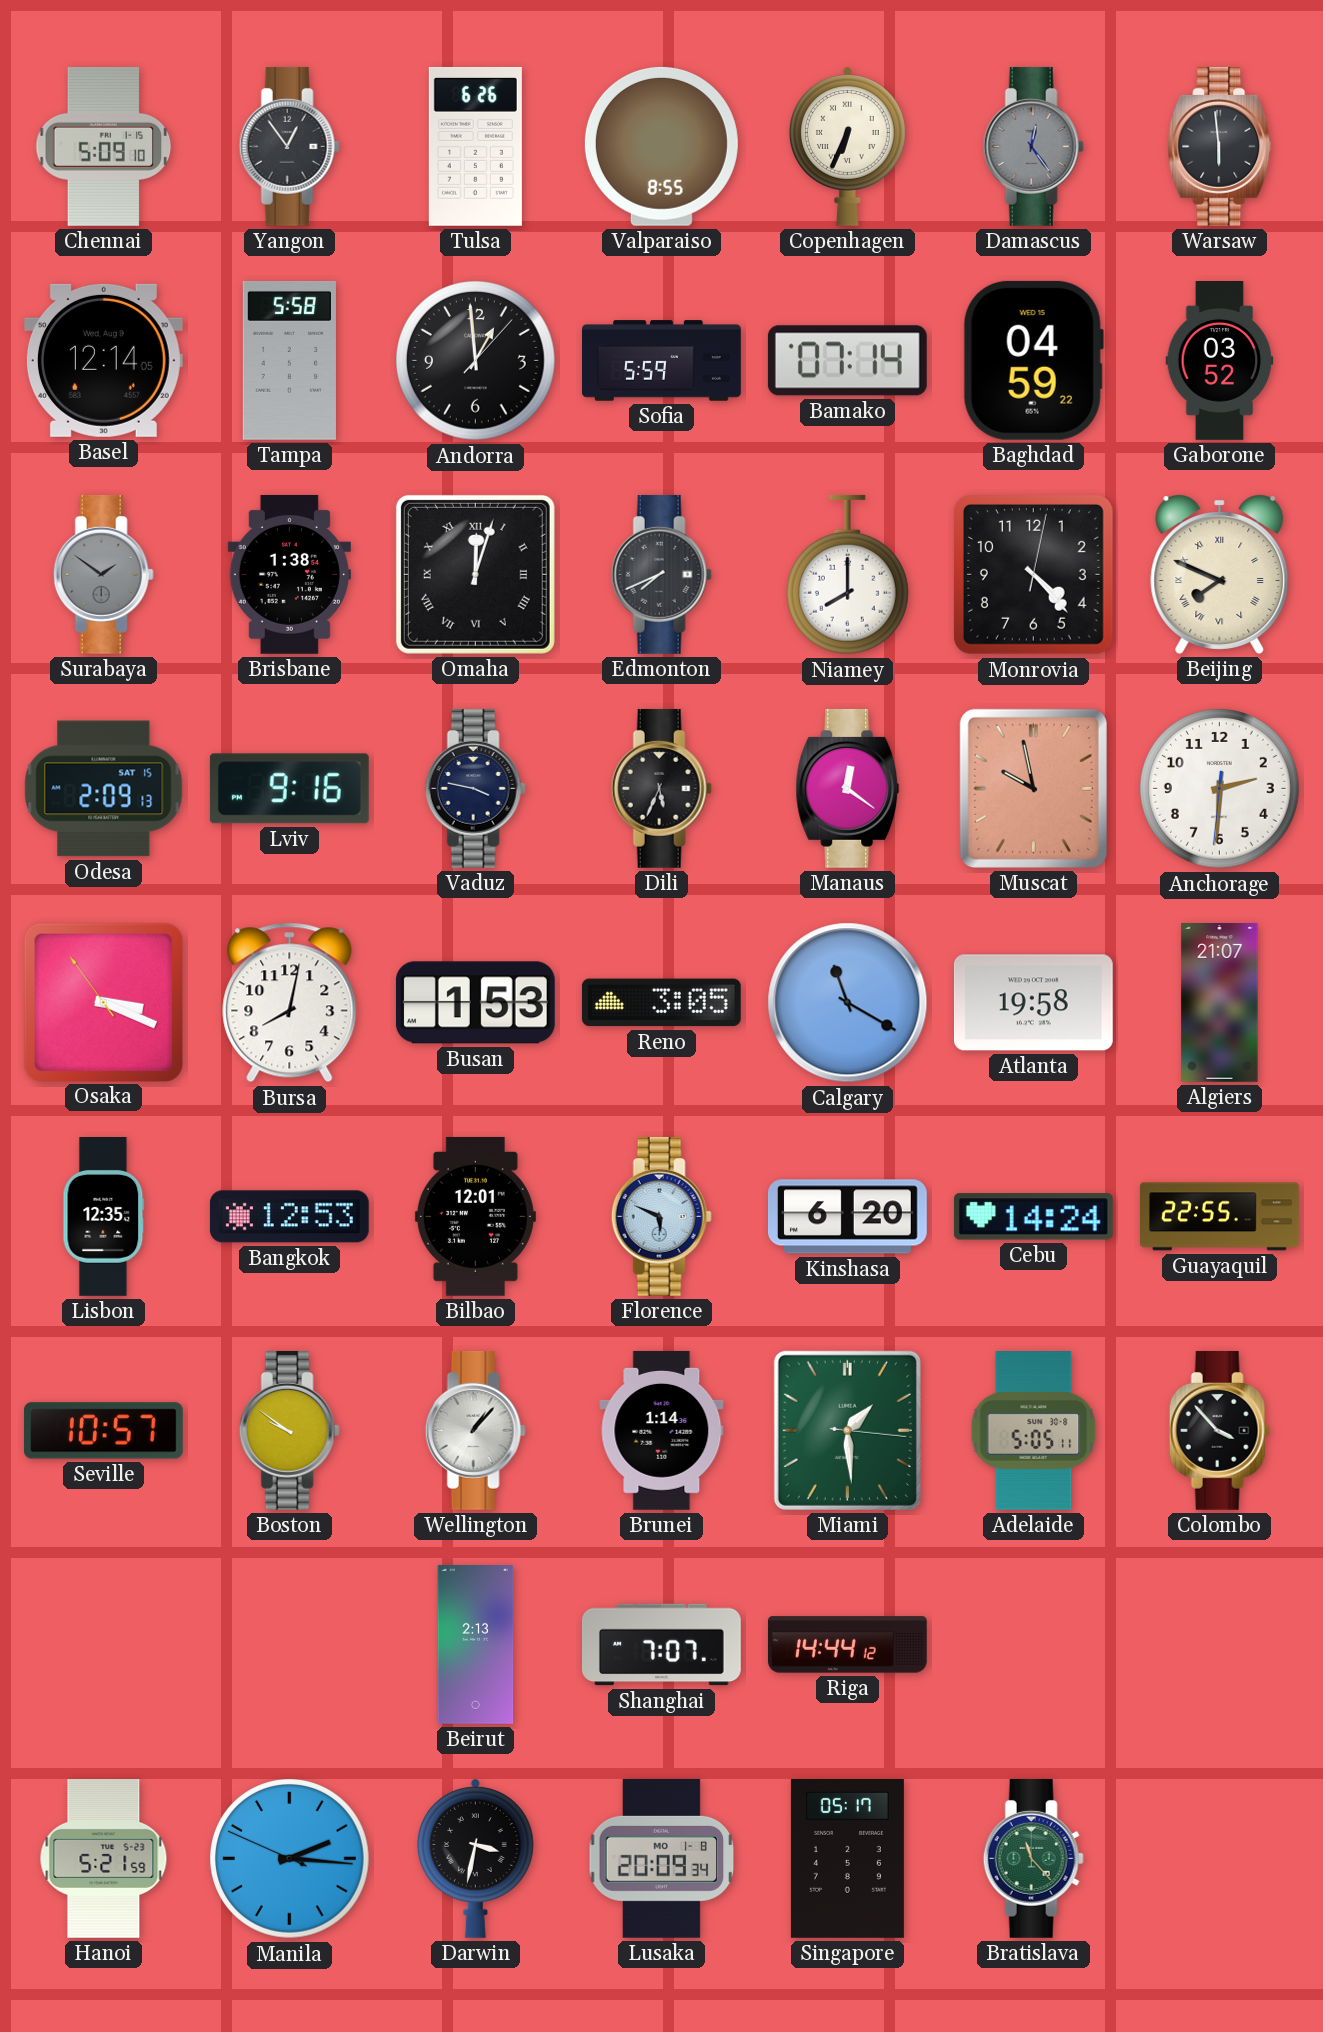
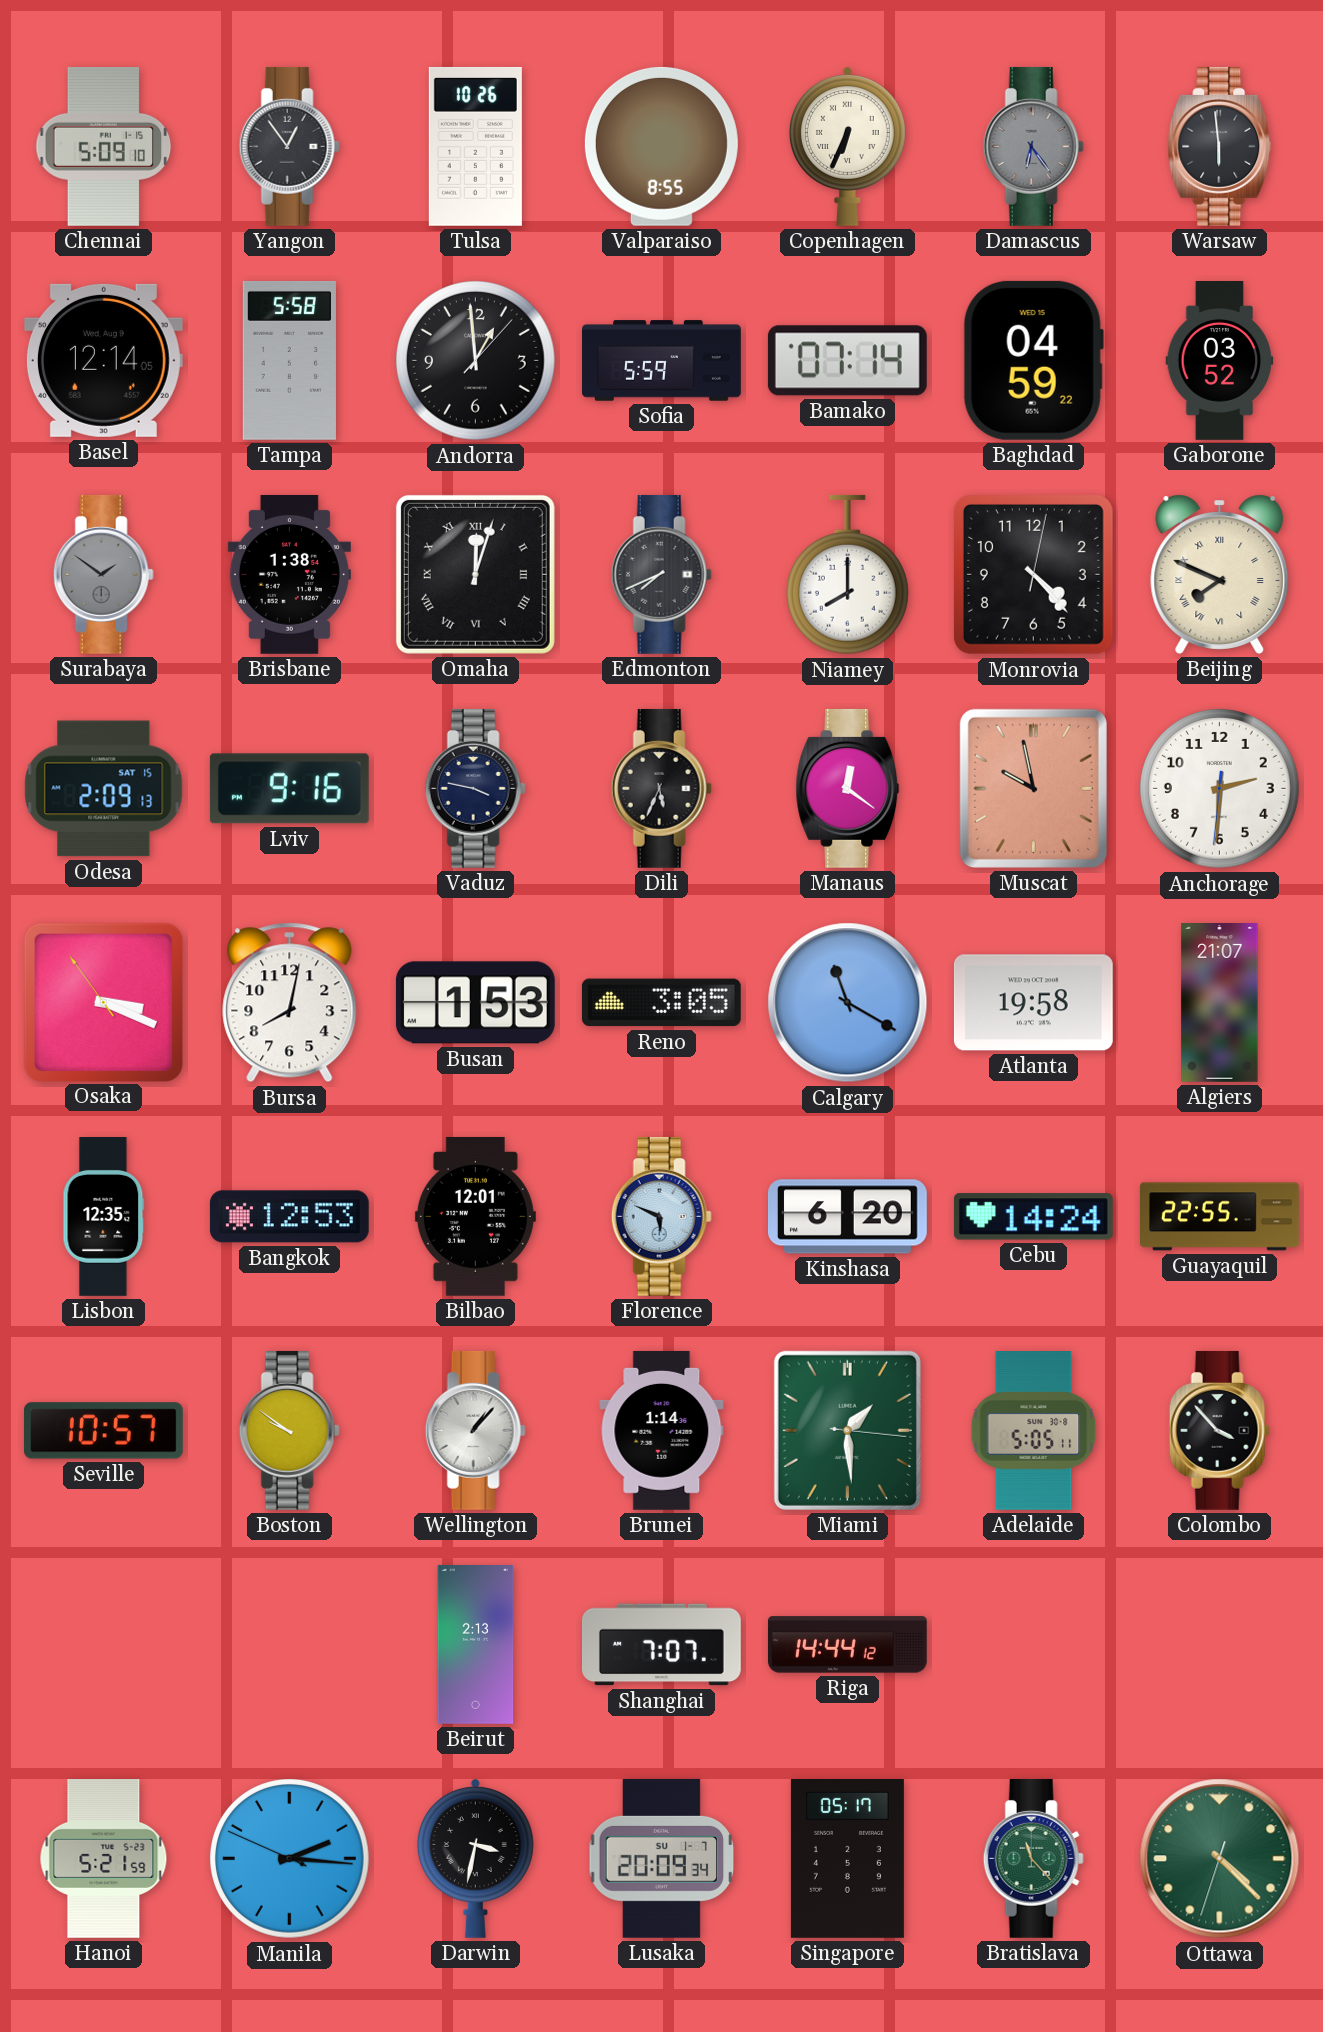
Tulsa: 6:26 -> 10:26
Damascus: 12:24 -> 6:24
Lusaka date: MO 1-8 -> SU 1-7
Ottawa: none -> 4:22
